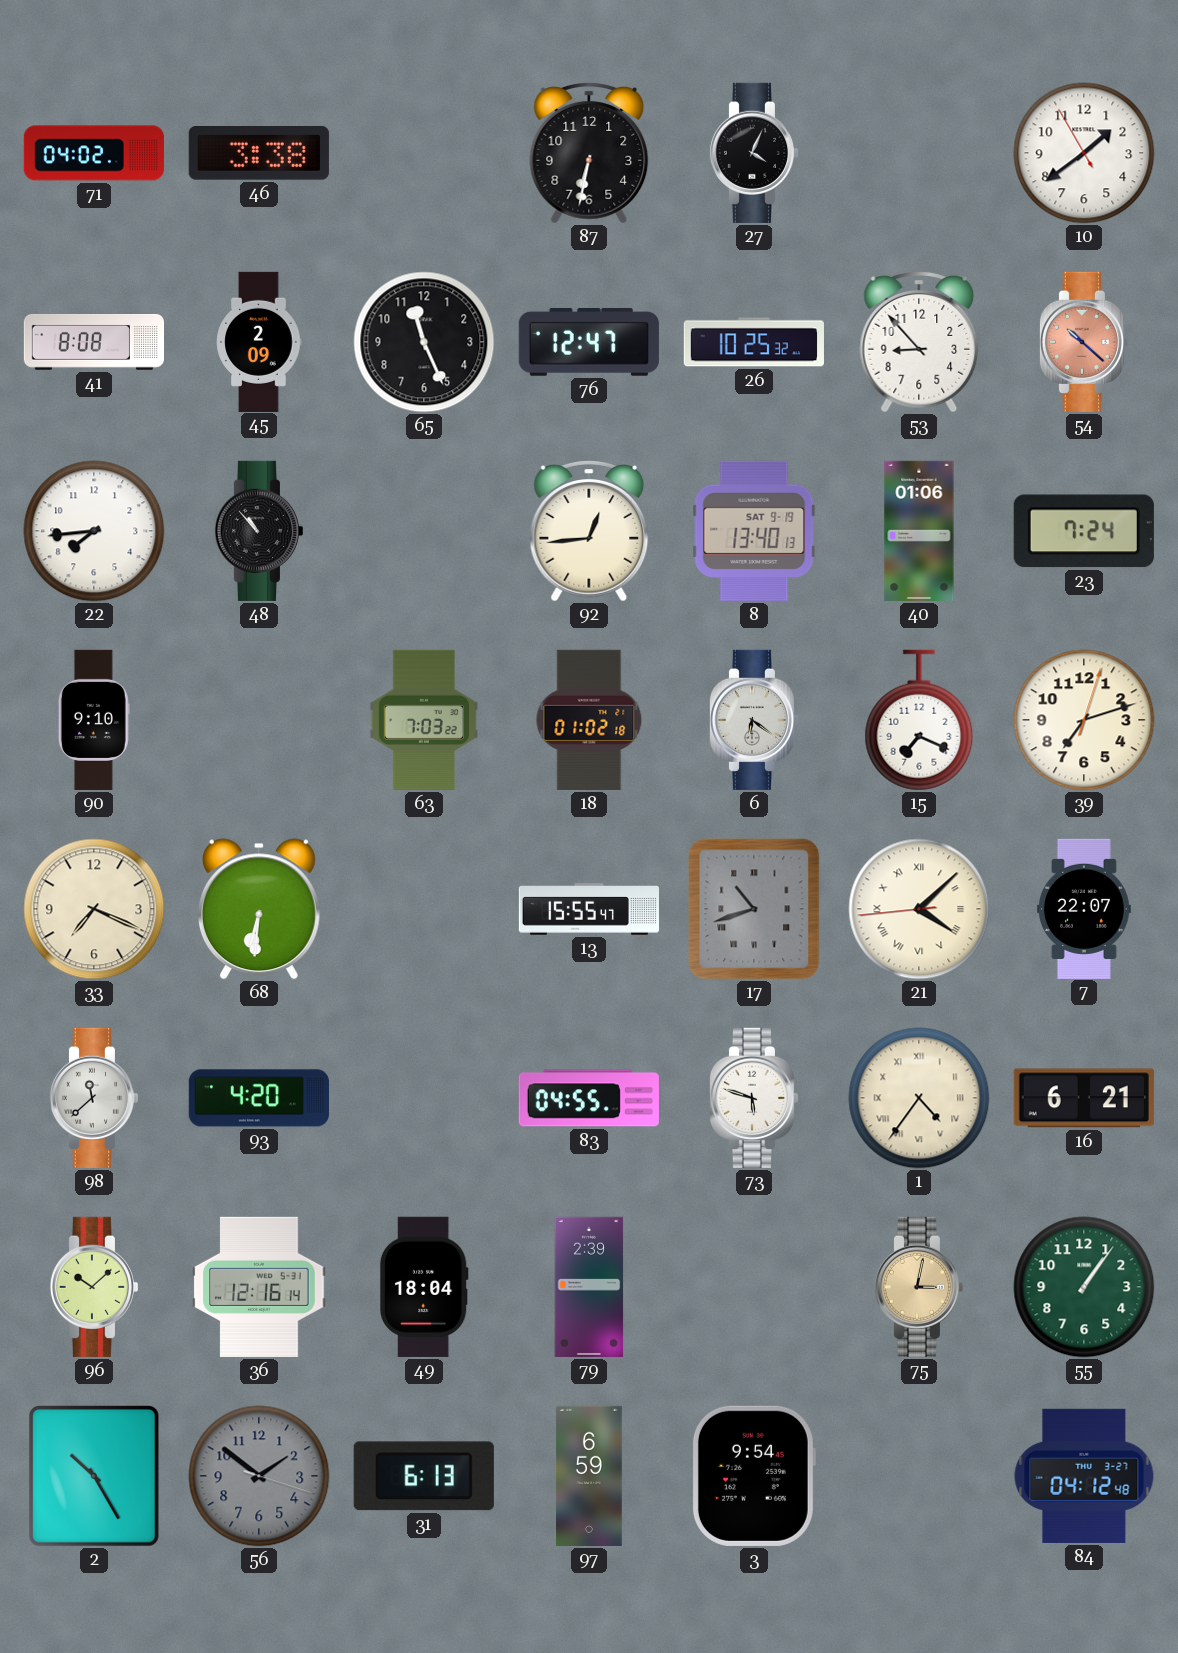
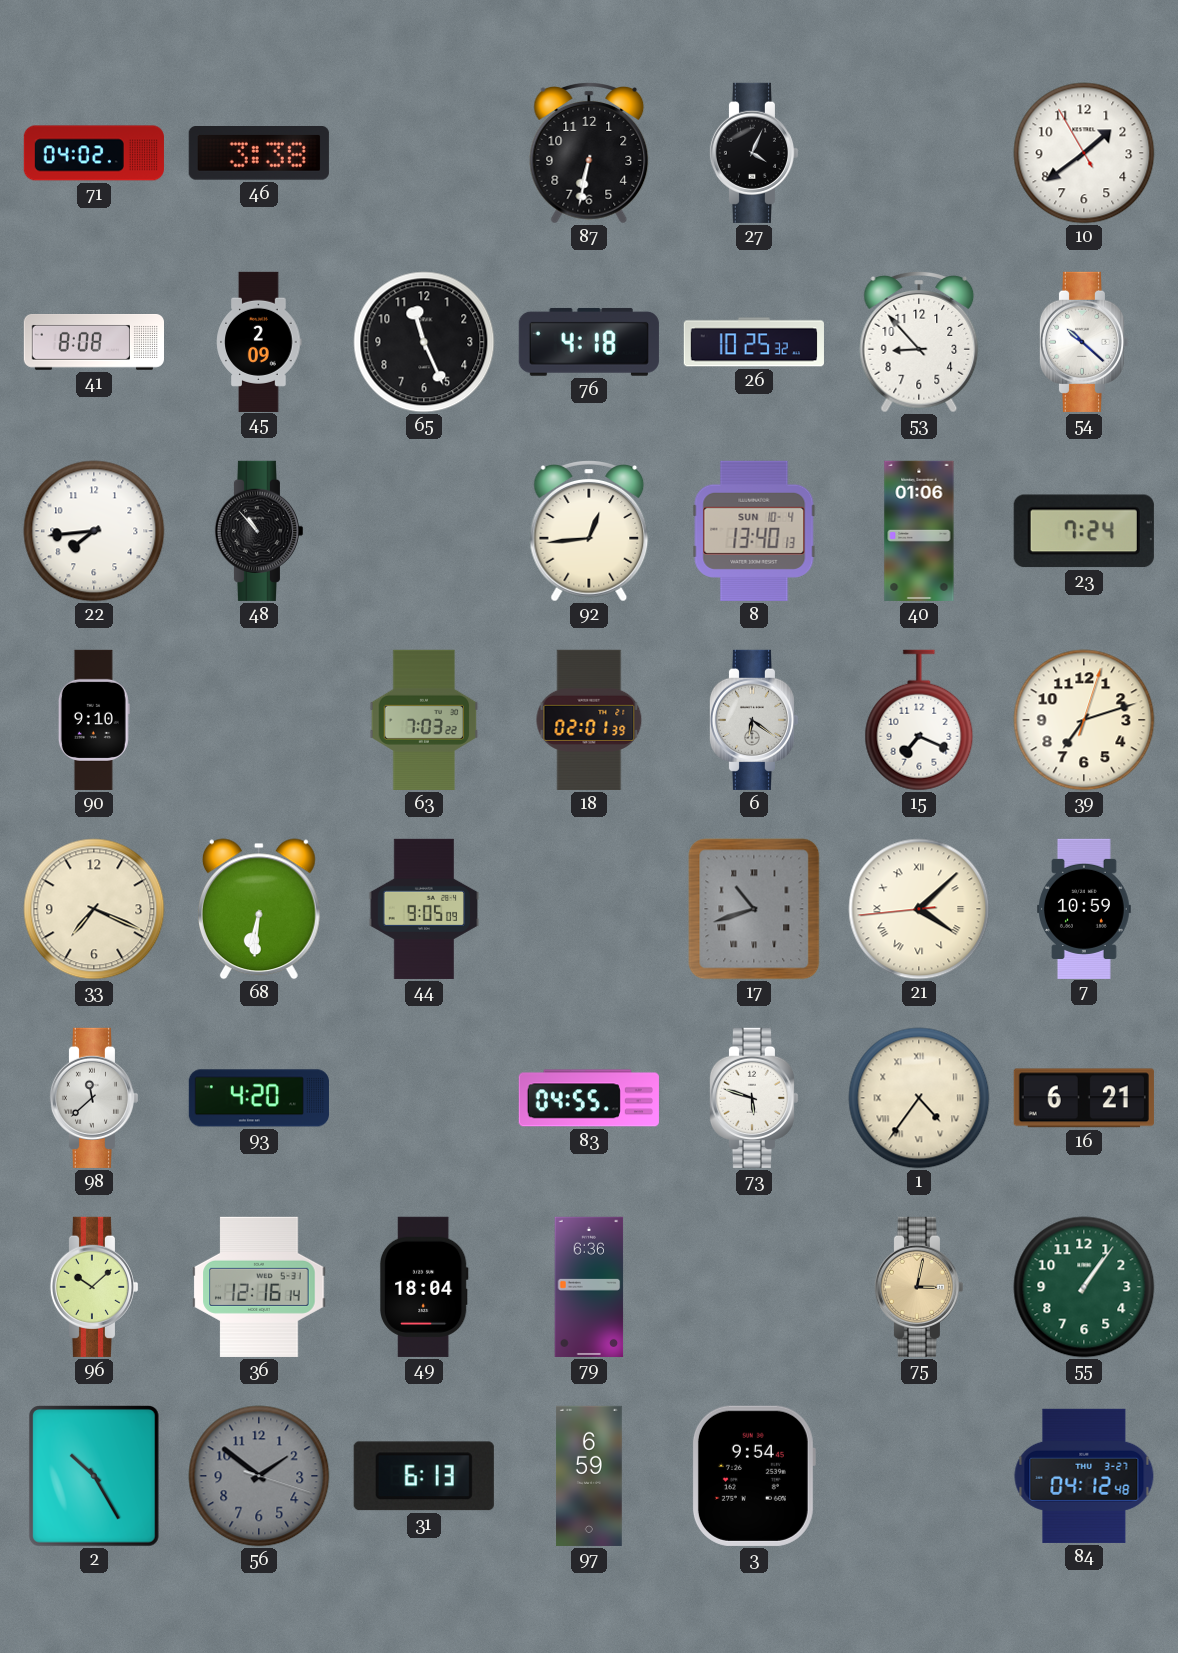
76: 12:47 -> 4:18
54 dial: salmon -> white
8 date: SAT 9-19 -> SUN 10-4
18: 01:02 -> 02:01
44: none -> 9:05
13: 15:55 -> none
7: 22:07 -> 10:59
79: 2:39 -> 6:36
